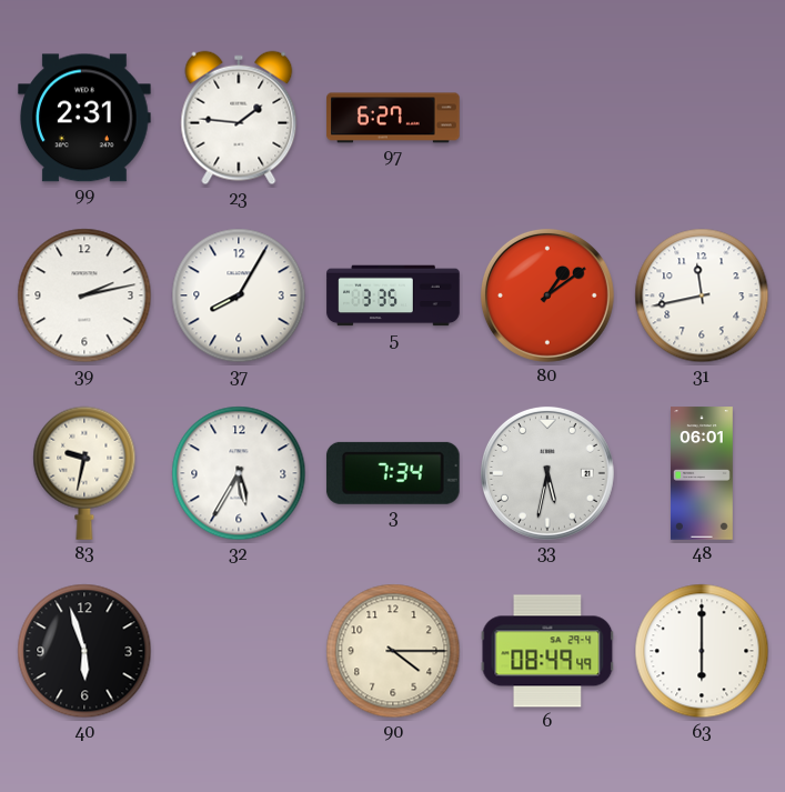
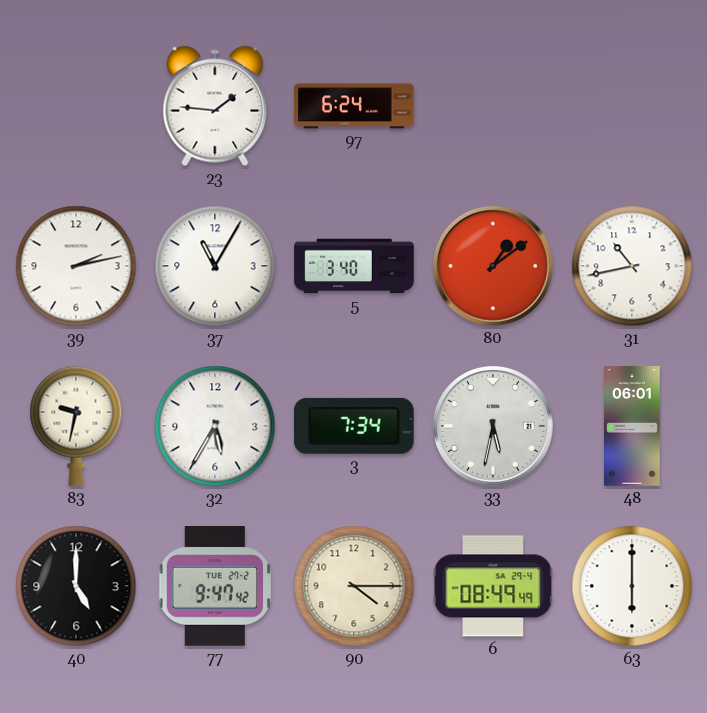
99: 2:31 -> none
97: 6:27 -> 6:24
37: 8:05 -> 11:05
5: 3:35 -> 3:40
31: 11:43 -> 10:43
40: 5:57 -> 5:00
77: none -> 9:47
